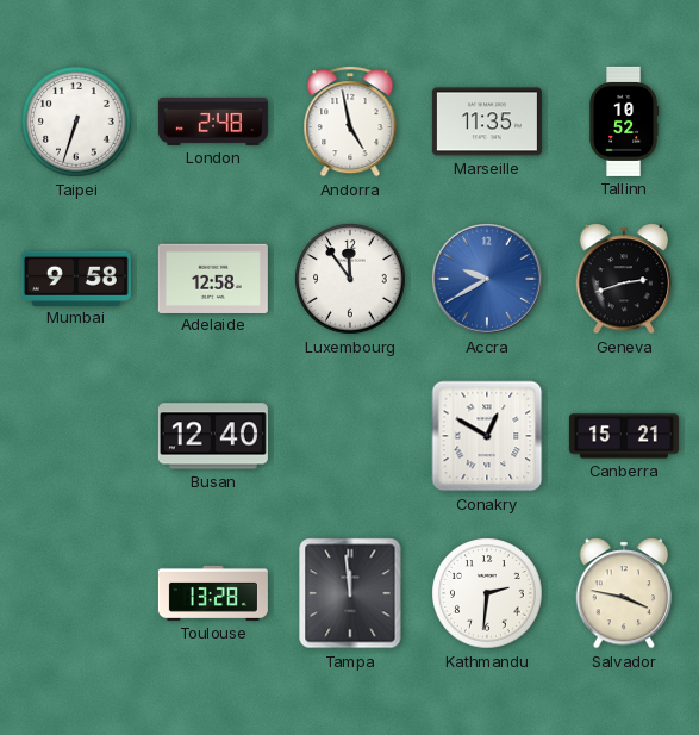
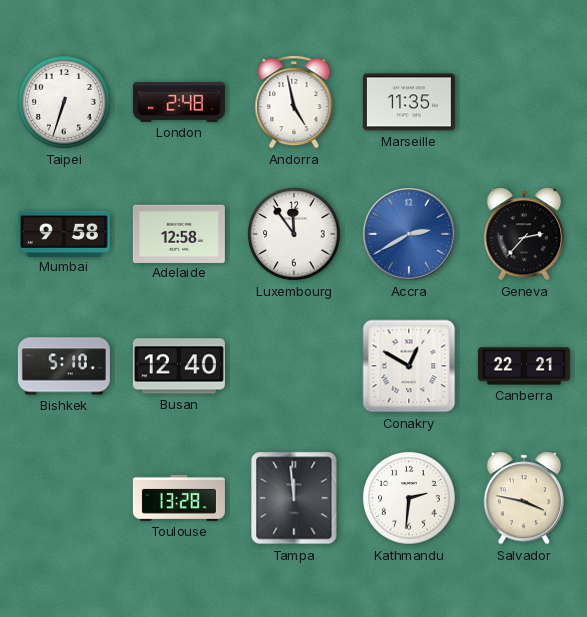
Tallinn: 10:52 -> none
Accra: 9:40 -> 2:40
Geneva: 2:42 -> 2:37
Bishkek: none -> 5:10
Canberra: 15:21 -> 22:21
